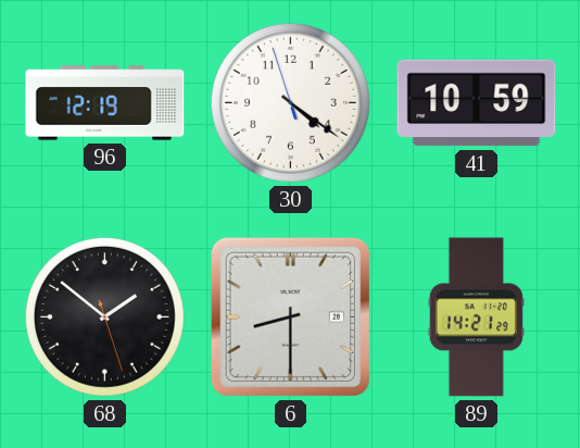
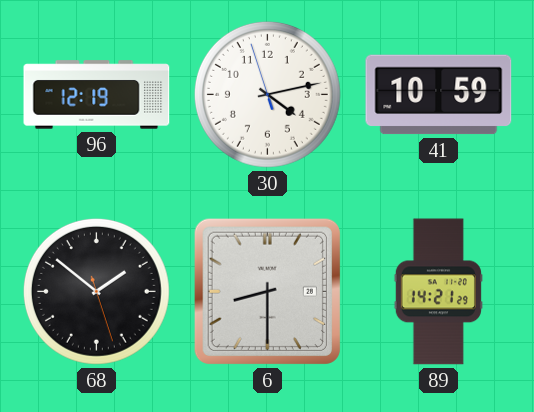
30: 4:20 -> 4:12
